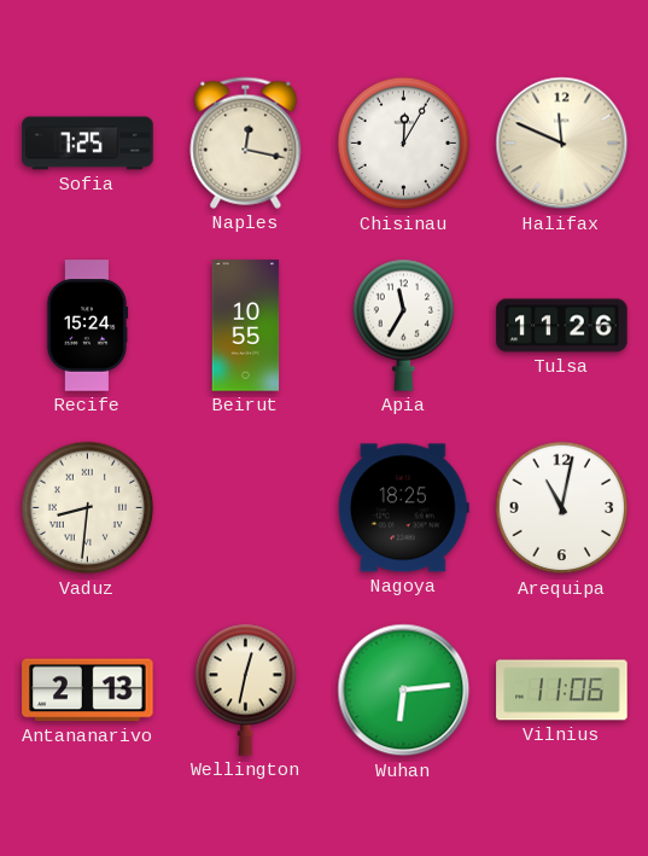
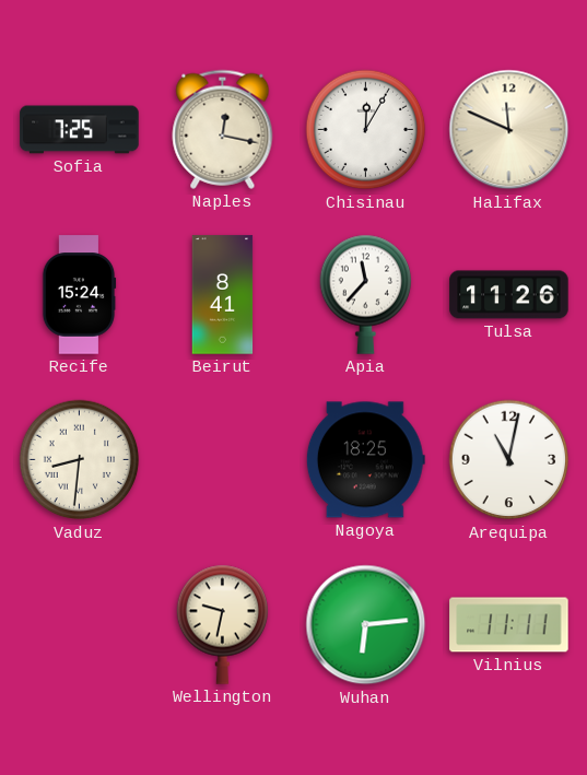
Beirut: 10:55 -> 8:41
Apia: 11:35 -> 11:37
Antananarivo: 2:13 -> none
Wellington: 12:32 -> 9:32
Vilnius: 11:06 -> 11:11
